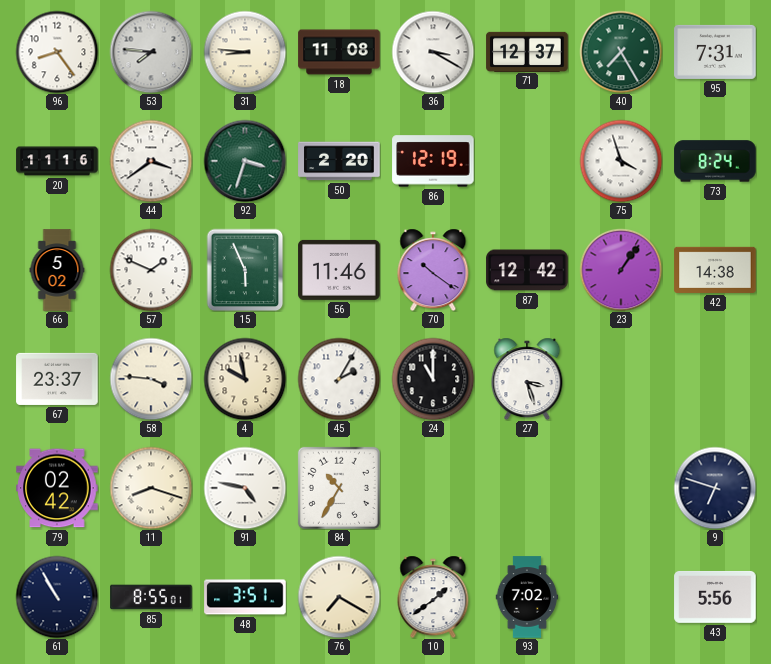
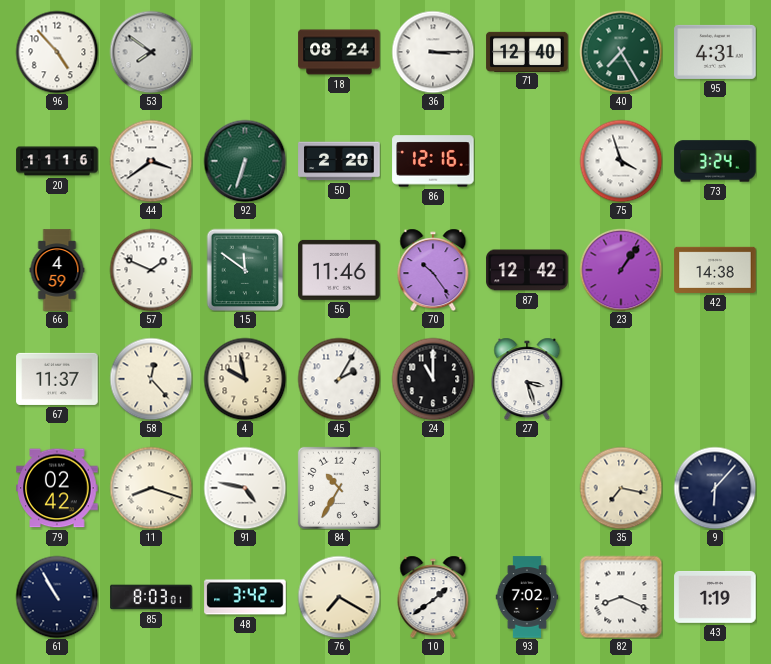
96: 8:24 -> 4:53
53: 7:46 -> 7:51
31: 8:46 -> none
18: 11:08 -> 08:24
36: 3:20 -> 3:15
71: 12:37 -> 12:40
95: 7:31 -> 4:31
92: 3:33 -> 6:33
86: 12:19 -> 12:16
73: 8:24 -> 3:24
66: 5:02 -> 4:59
15: 5:56 -> 11:51
70: 10:21 -> 10:24
67: 23:37 -> 11:37
58: 3:46 -> 12:23
35: none -> 7:17
9: 6:48 -> 6:07
85: 8:55 -> 8:03
48: 3:51 -> 3:42
82: none -> 8:19
43: 5:56 -> 1:19
